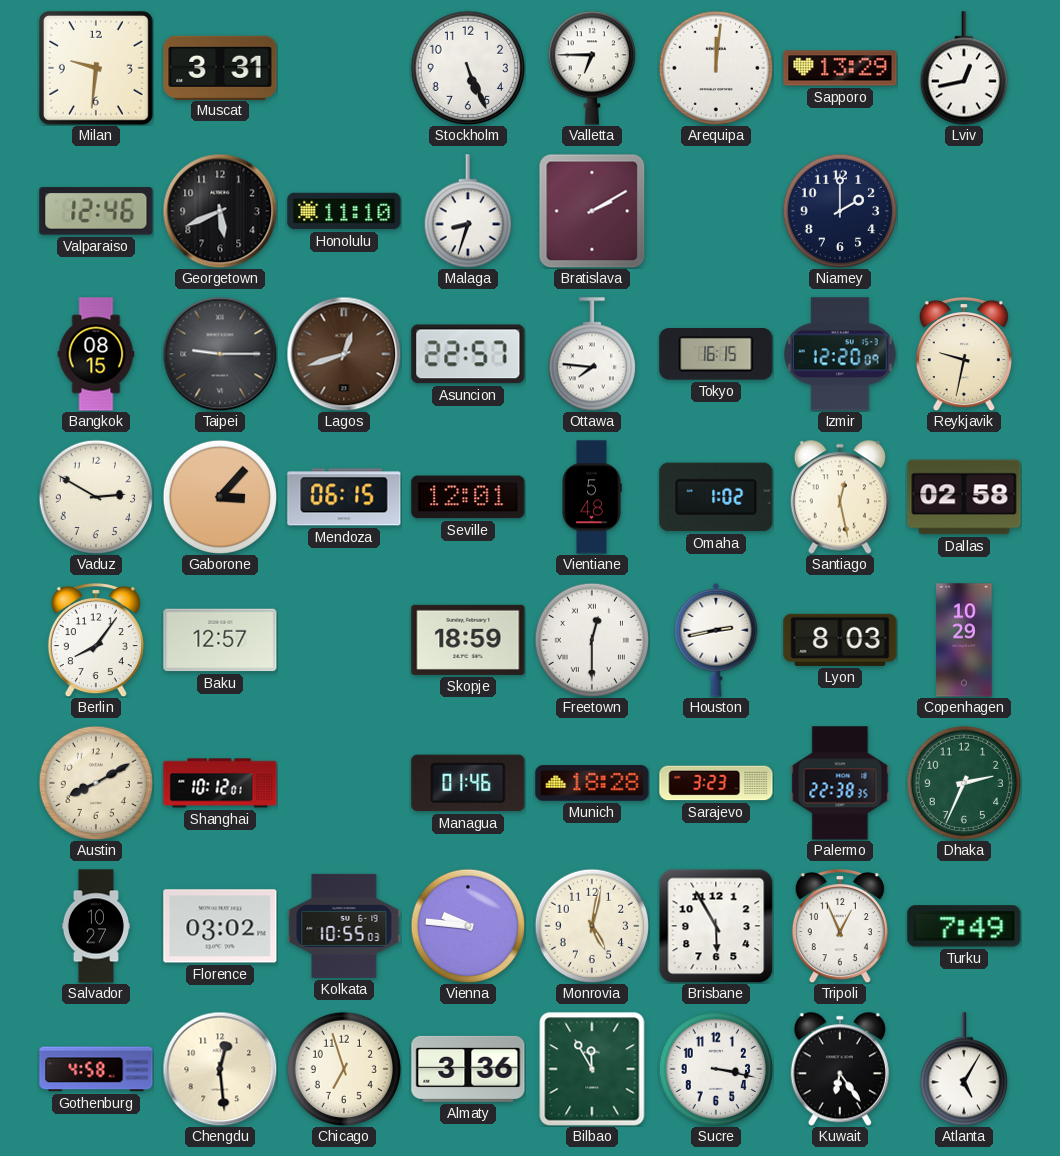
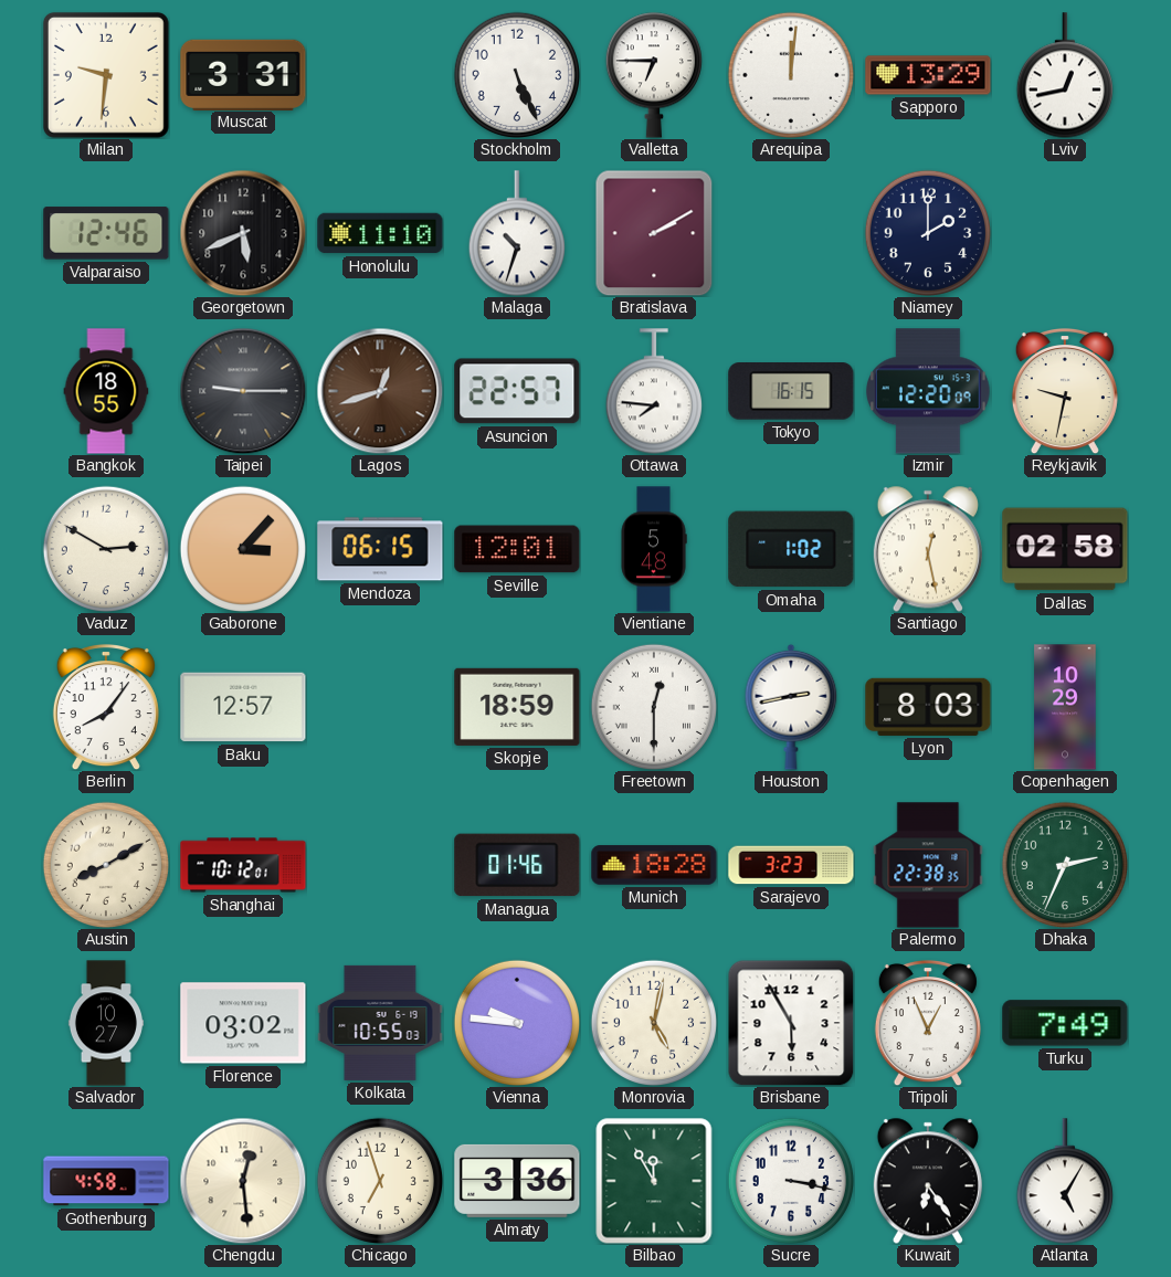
Malaga: 8:33 -> 10:33
Bangkok: 08:15 -> 18:55
